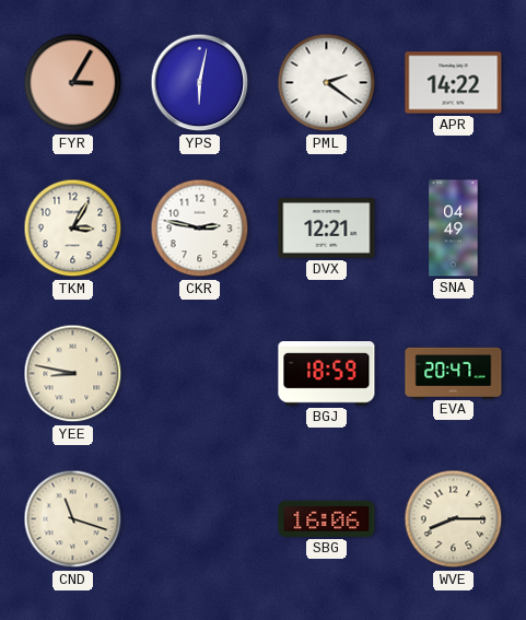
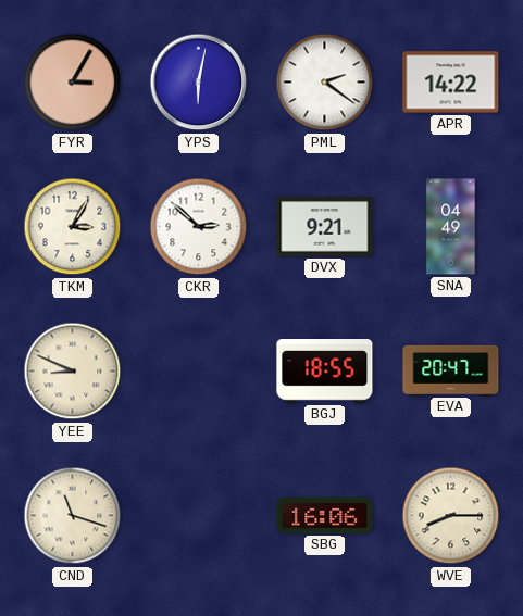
CKR: 2:47 -> 2:52
DVX: 12:21 -> 9:21
YEE: 8:47 -> 8:49
BGJ: 18:59 -> 18:55
